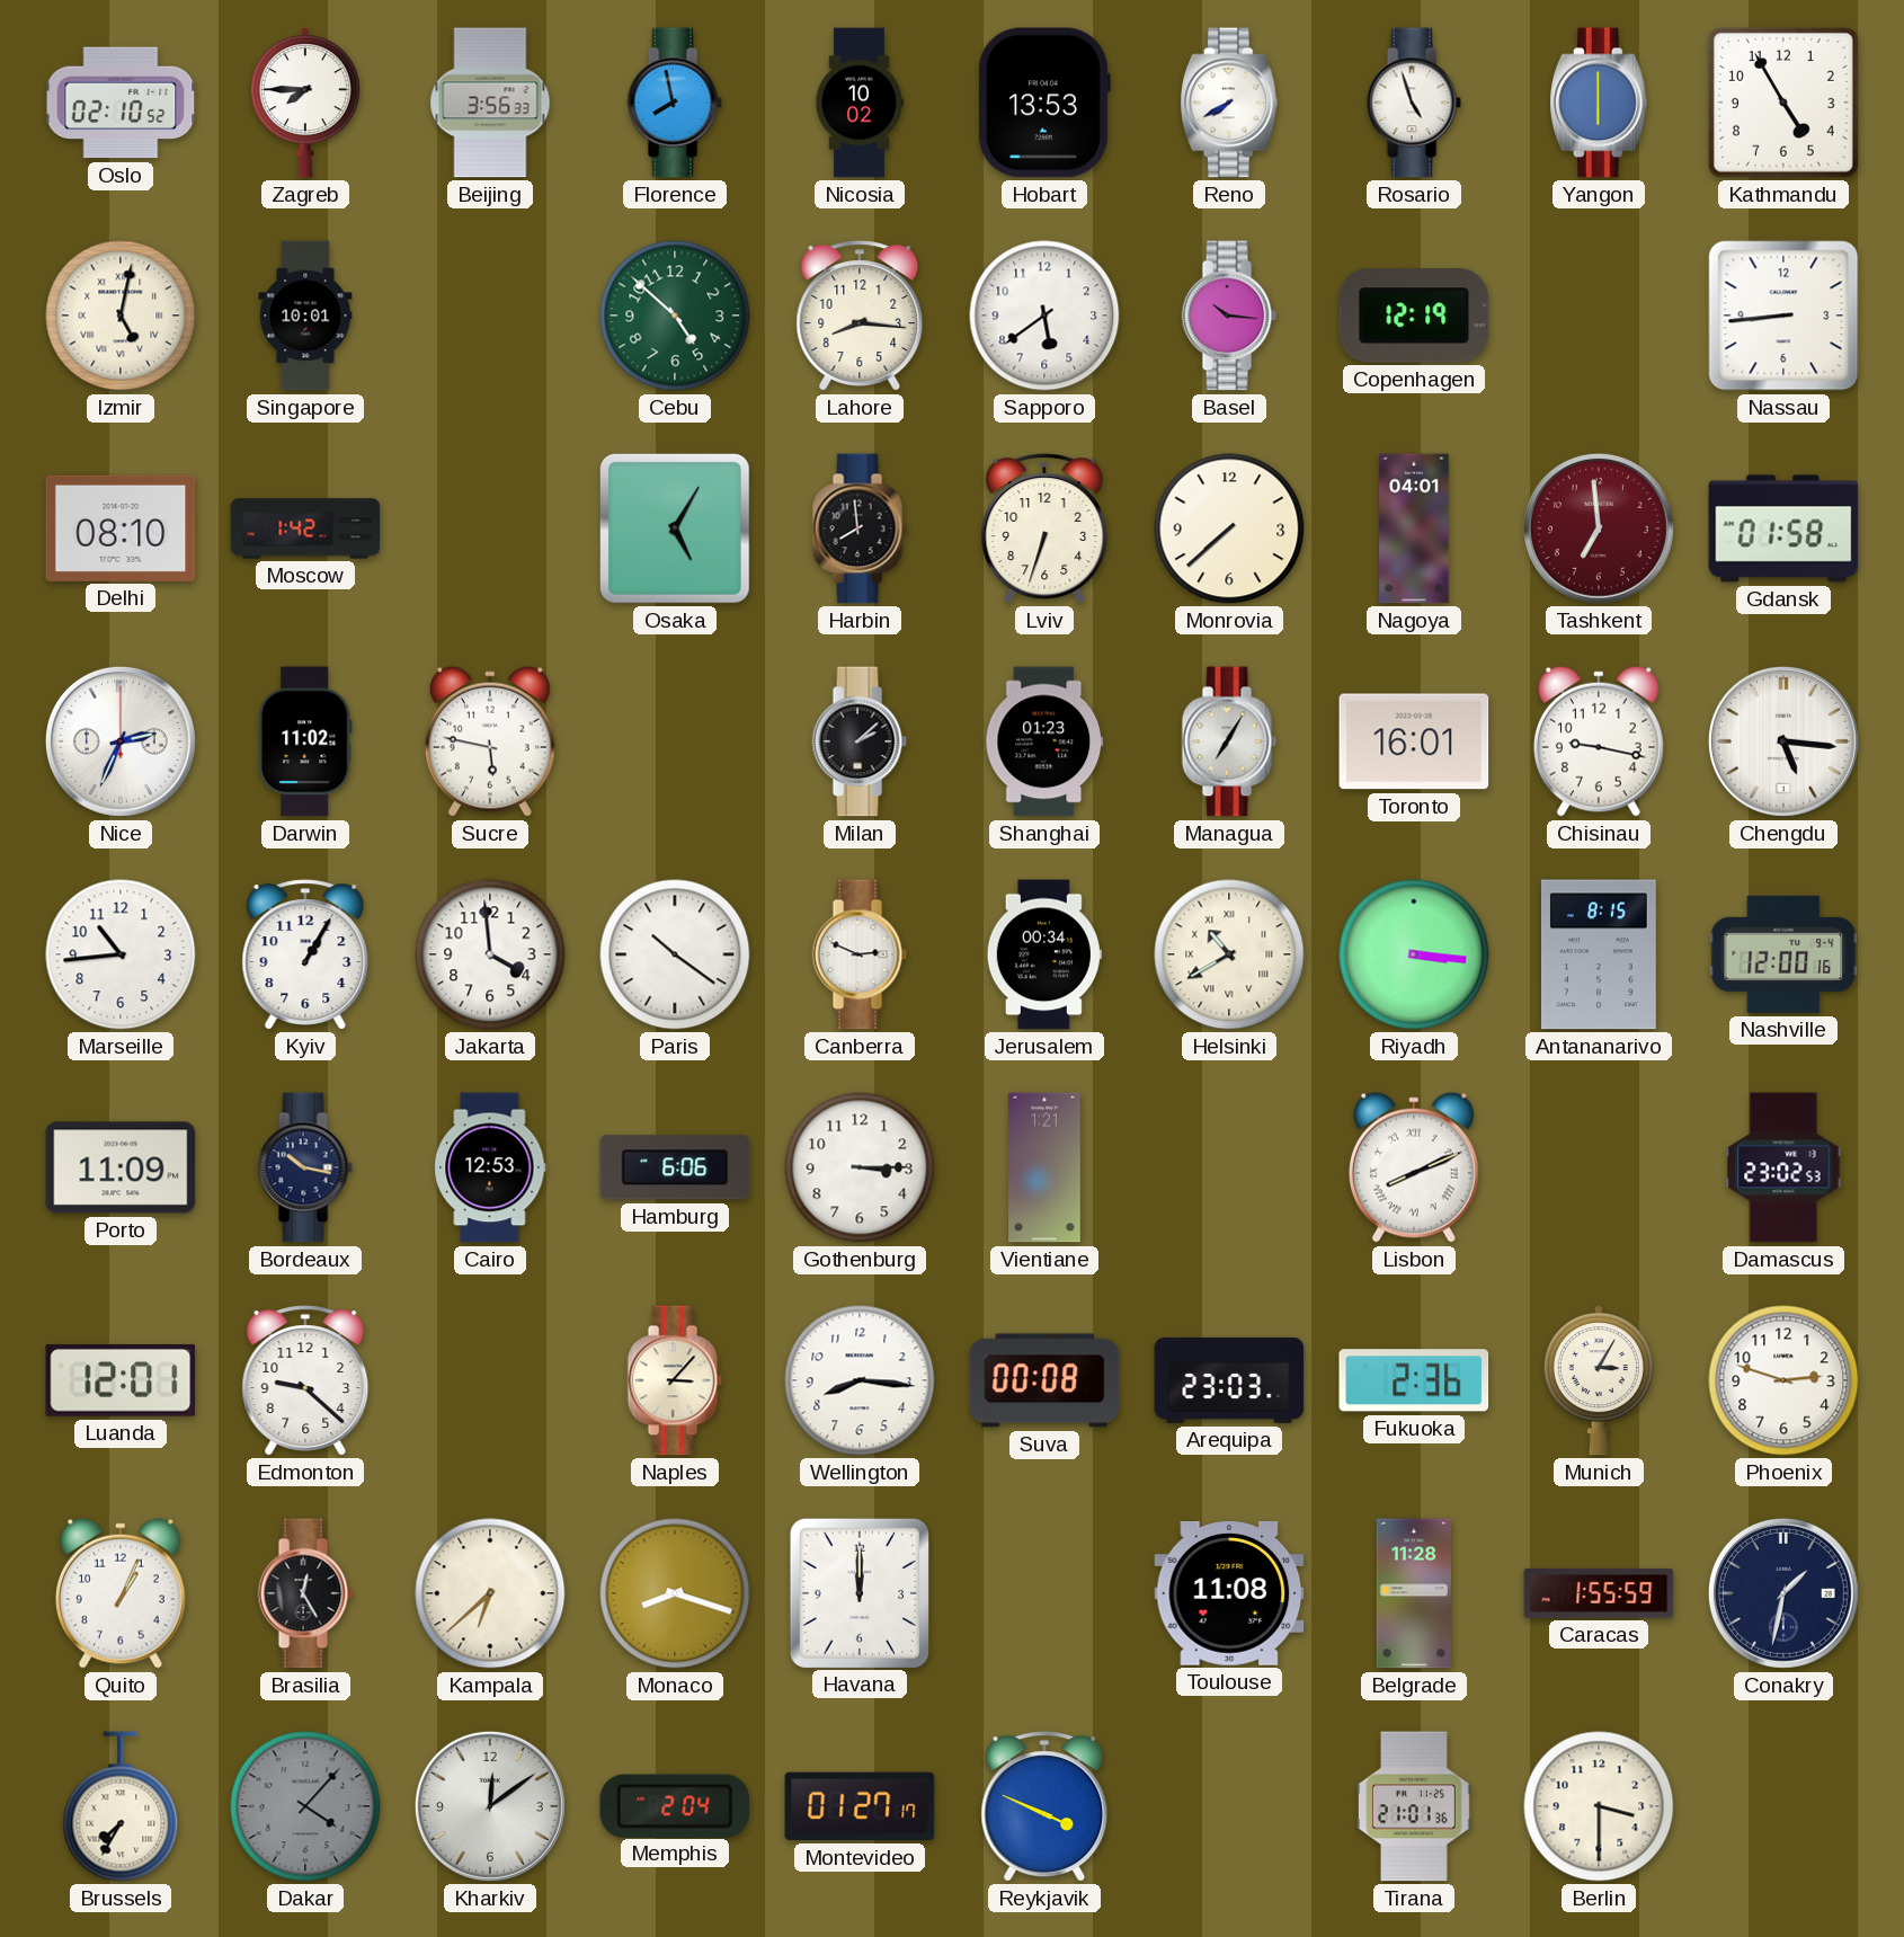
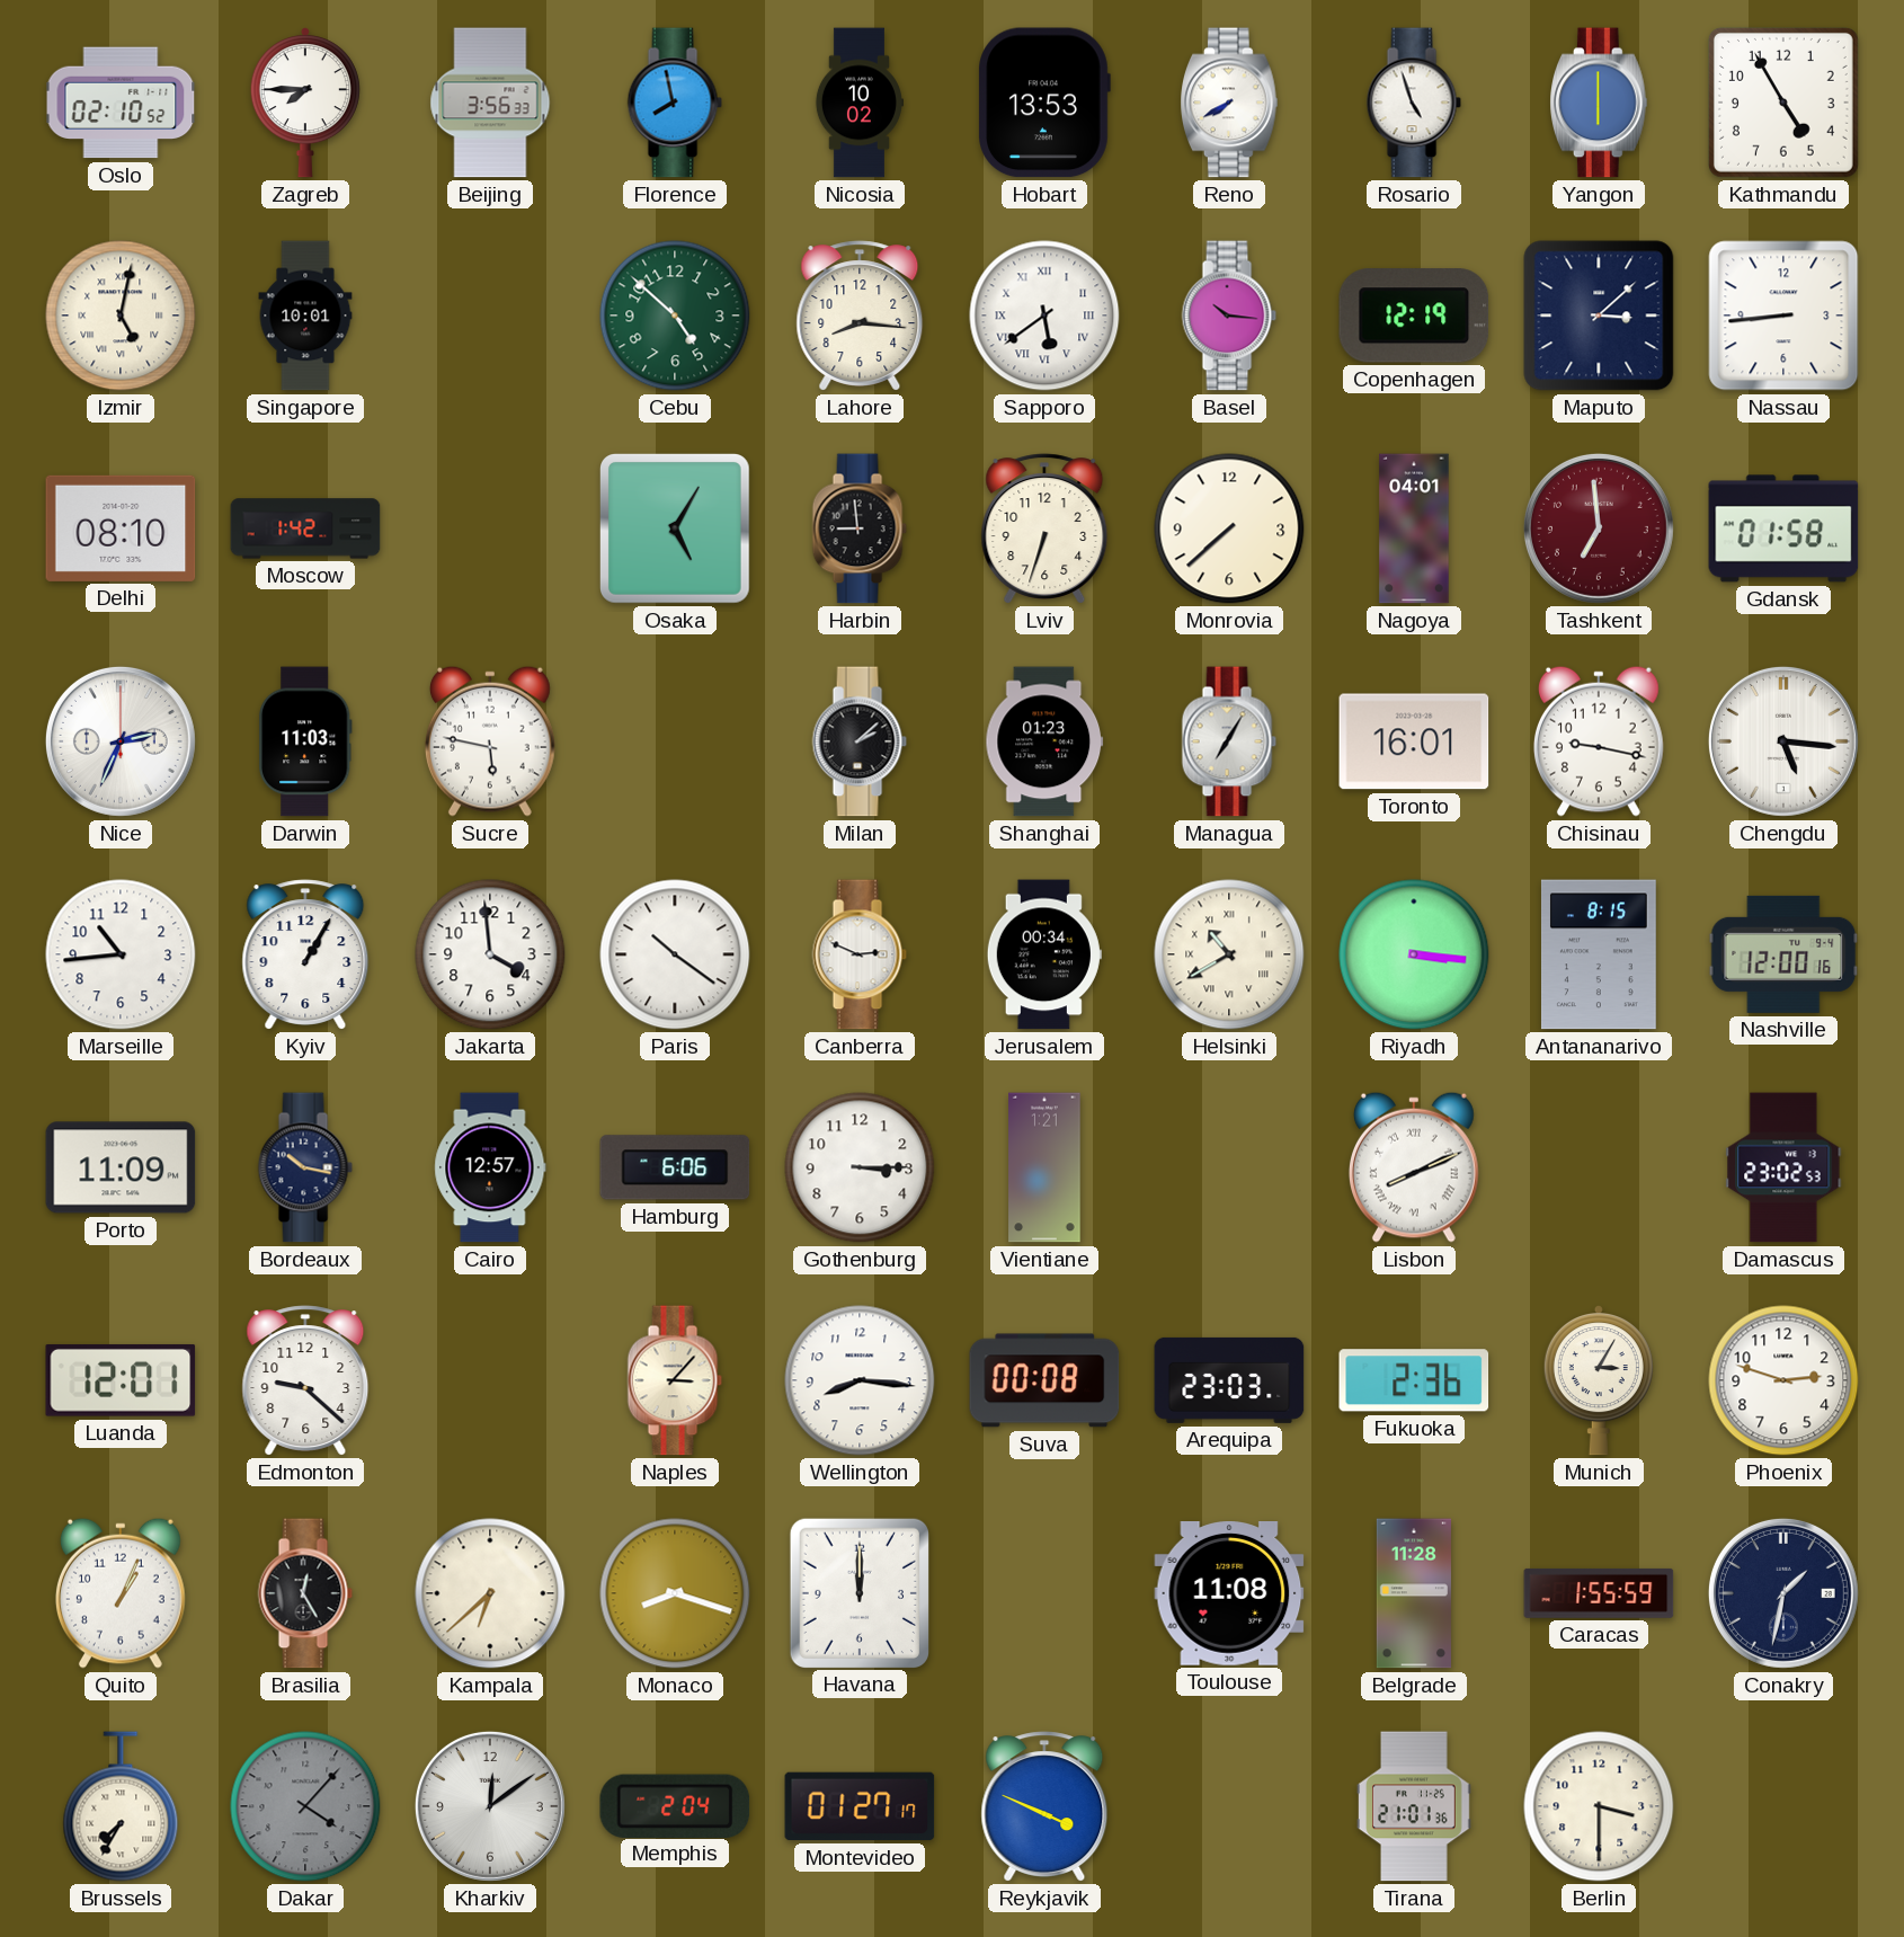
Sapporo numerals: Arabic -> Roman
Maputo: none -> 3:08
Harbin: 7:59 -> 8:59
Darwin: 11:02 -> 11:03
Cairo: 12:53 -> 12:57
